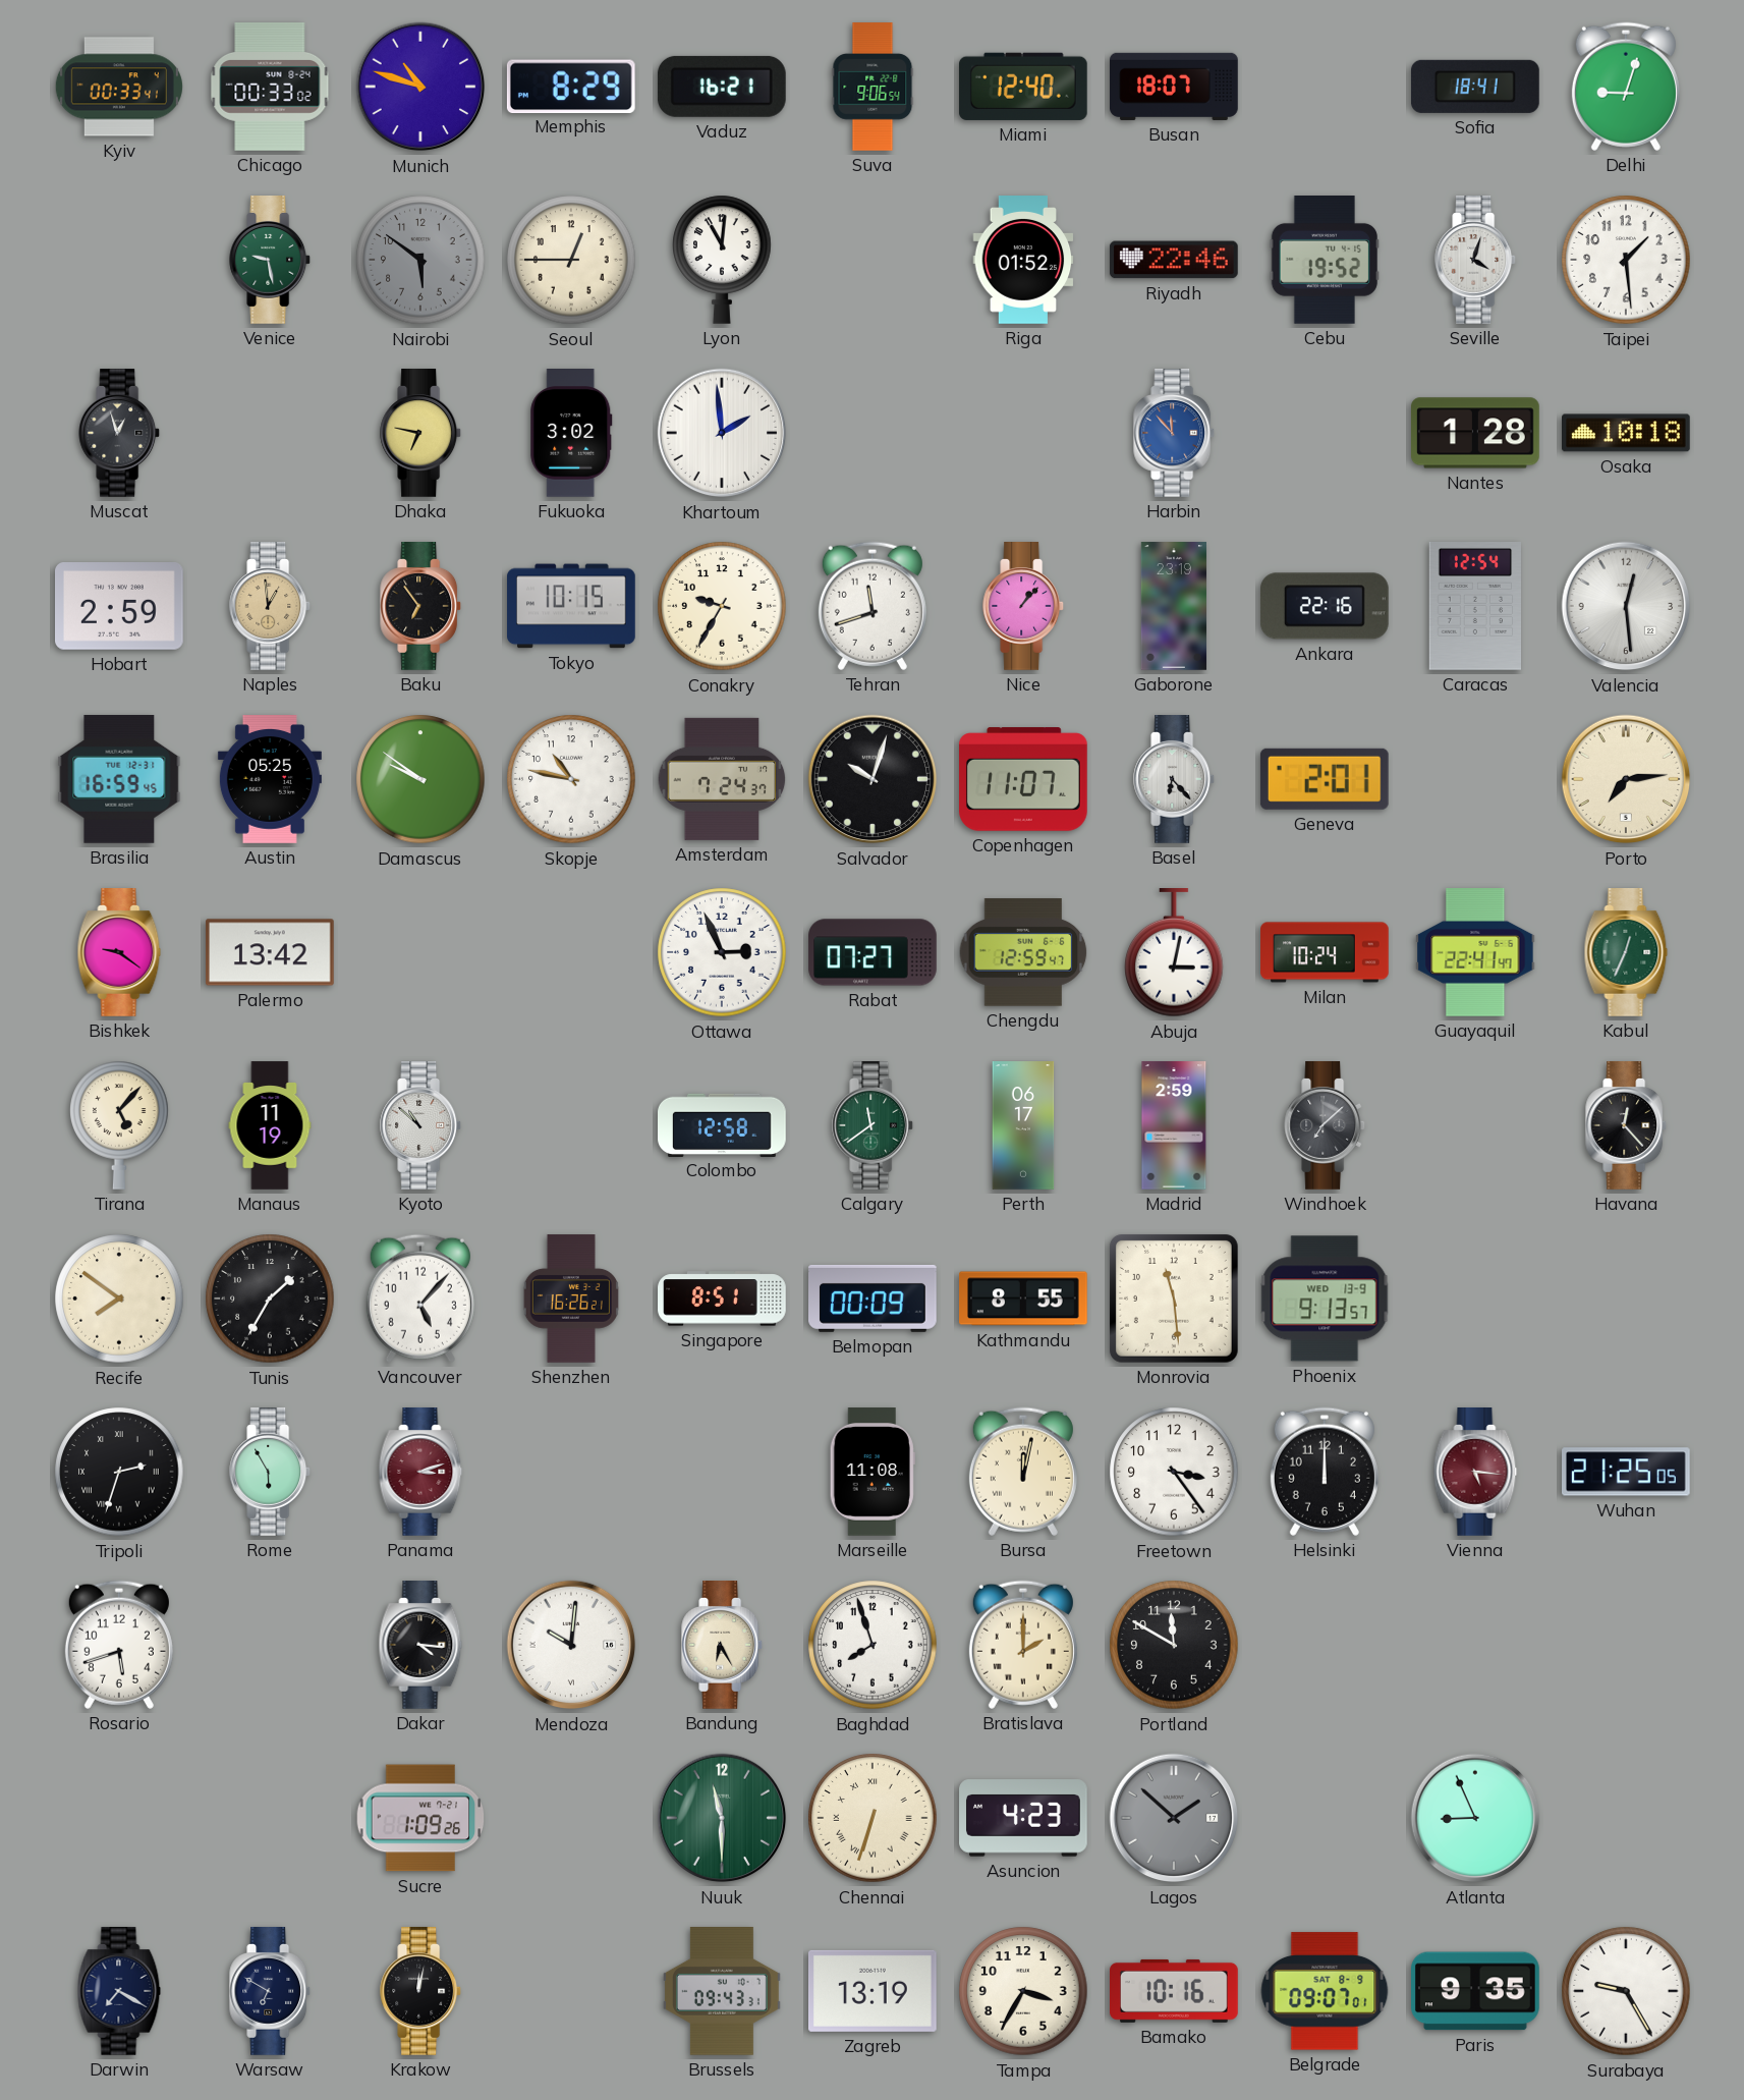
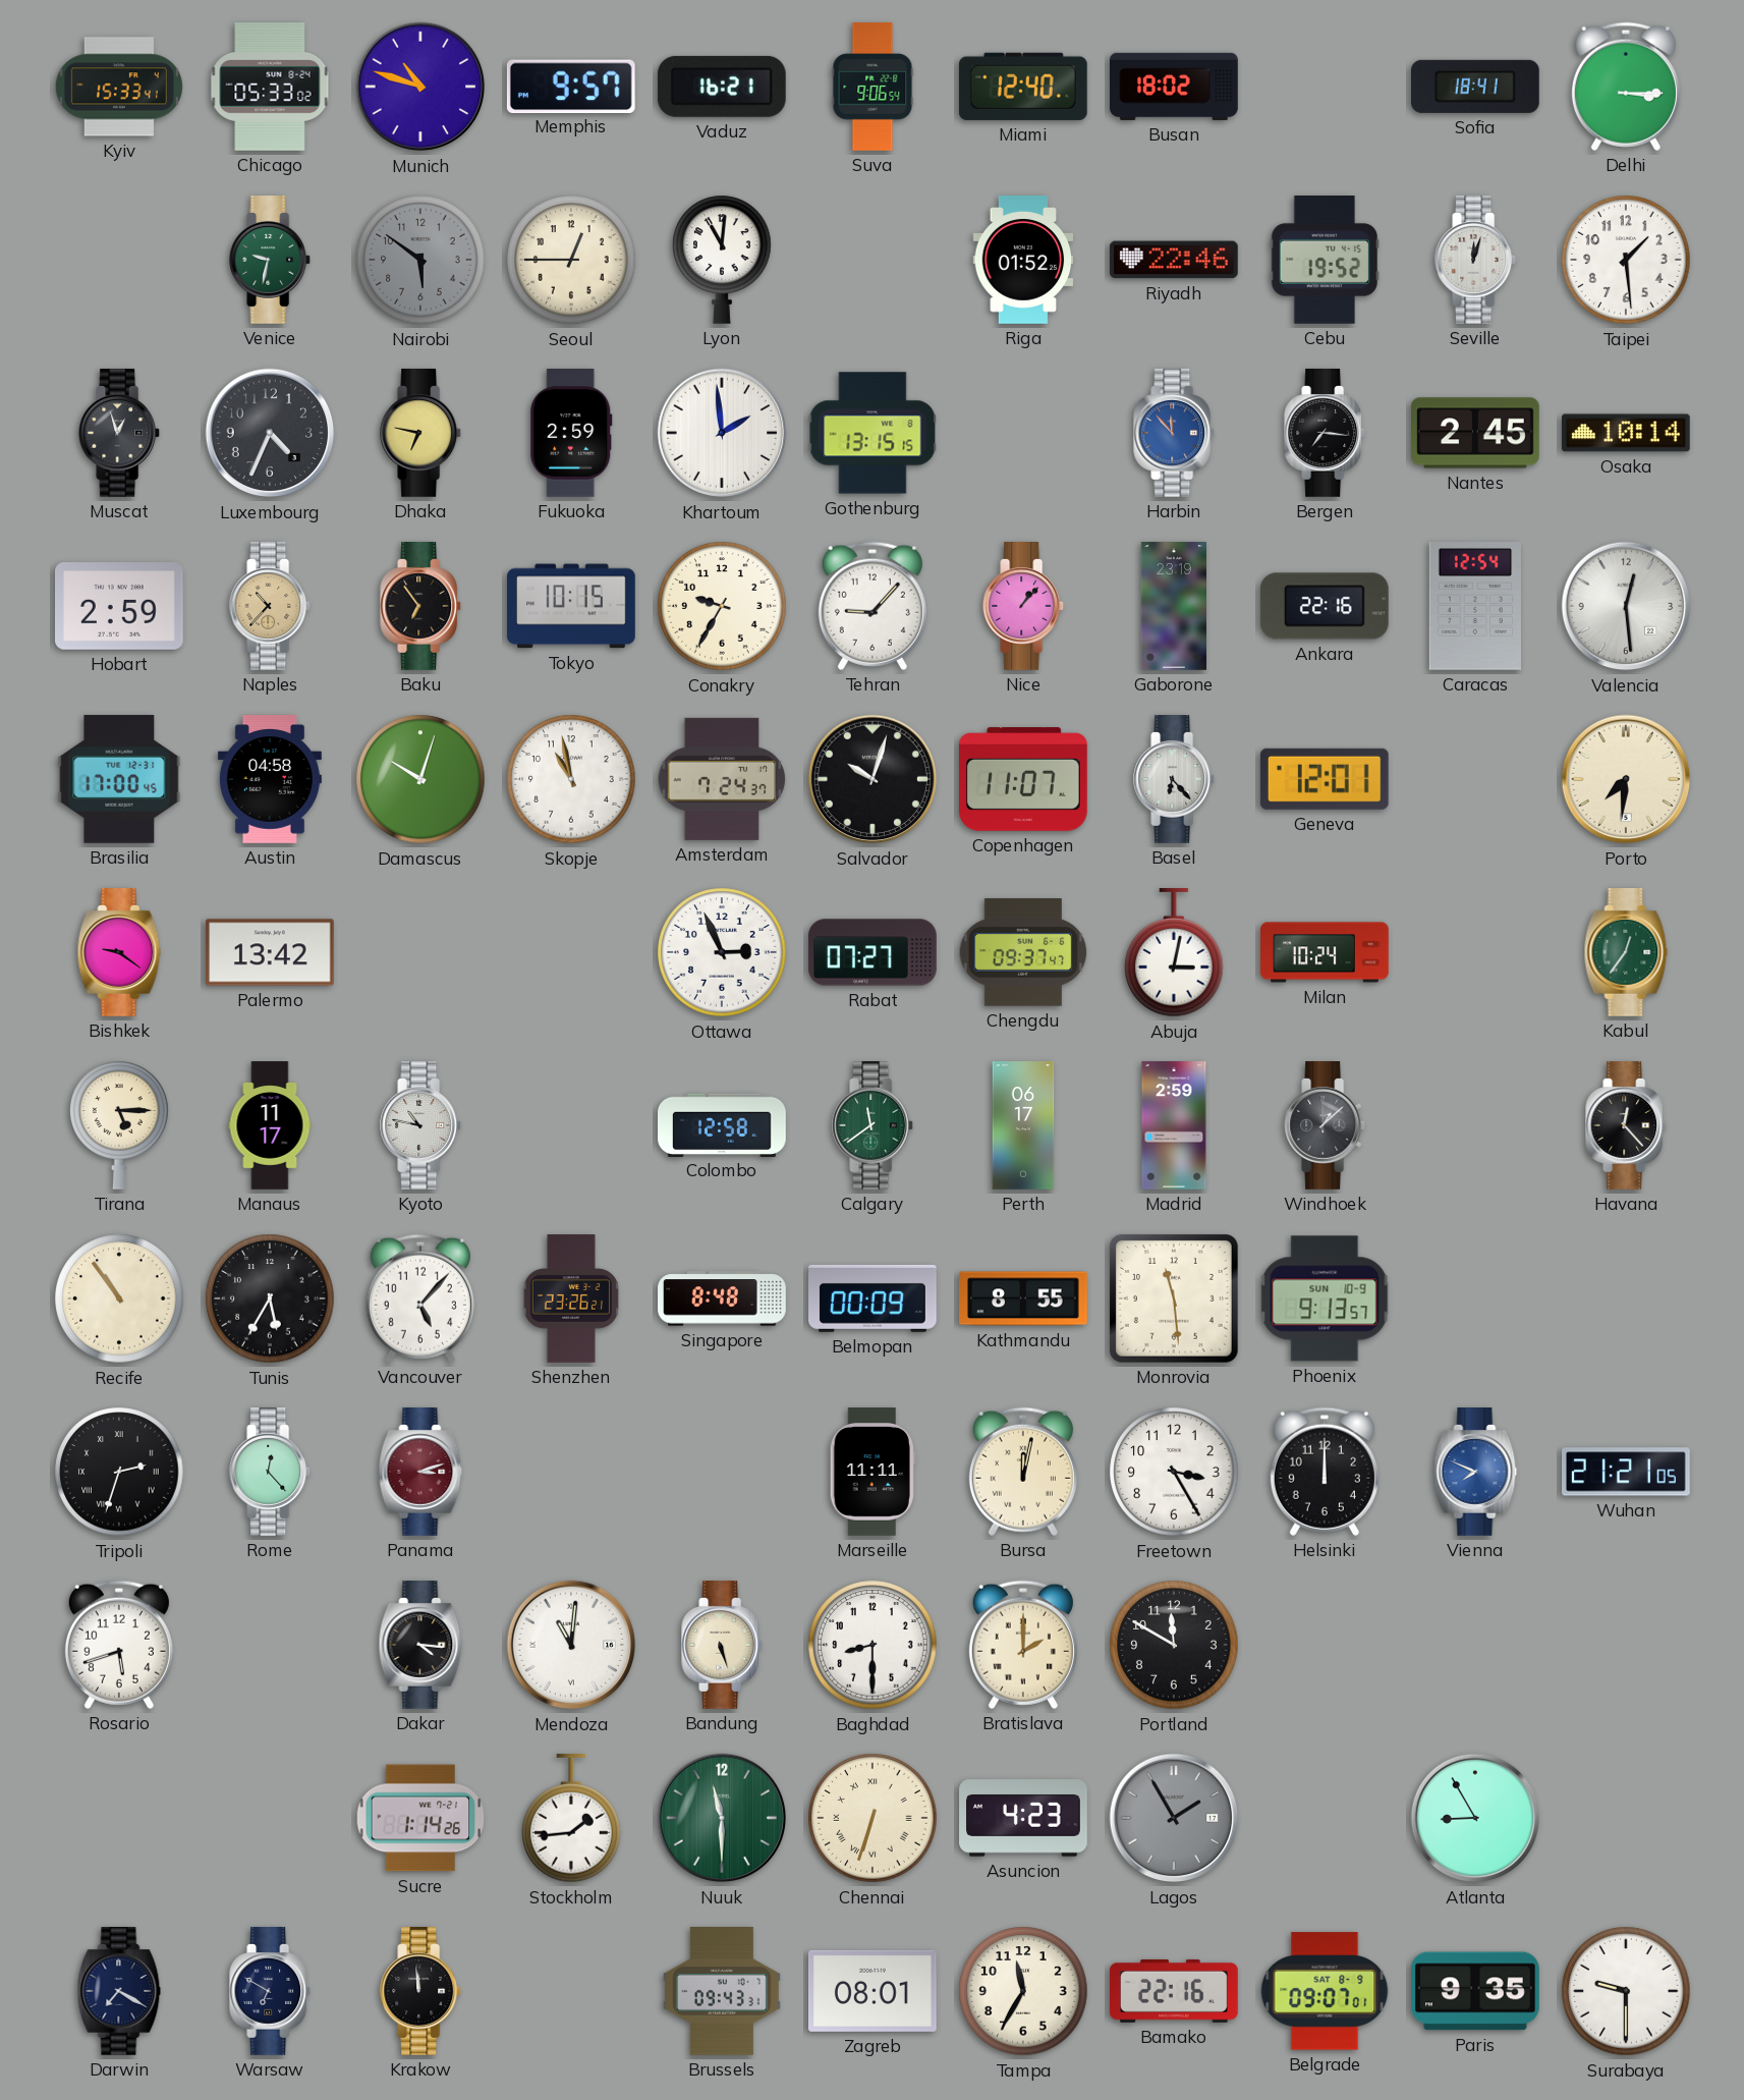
Kyiv: 00:33 -> 15:33
Chicago: 00:33 -> 05:33
Memphis: 8:29 -> 9:57
Busan: 18:07 -> 18:02
Delhi: 9:03 -> 3:15
Venice: 9:28 -> 9:32
Seville: 4:03 -> 12:03
Luxembourg: none -> 4:34
Fukuoka: 3:02 -> 2:59
Gothenburg: none -> 13:15
Bergen: none -> 7:16
Nantes: 1:28 -> 2:45
Osaka: 10:18 -> 10:14
Naples: 12:59 -> 10:37
Tehran: 11:42 -> 9:07
Brasilia: 16:59 -> 17:00
Austin: 05:25 -> 04:58
Damascus: 9:51 -> 10:03
Skopje: 10:47 -> 10:58
Geneva: 2:01 -> 12:01
Porto: 7:14 -> 7:31
Chengdu: 12:59 -> 09:37
Guayaquil: 22:41 -> none
Kabul: 12:34 -> 12:36
Tirana: 5:07 -> 5:15
Manaus: 11:19 -> 11:17
Kyoto: 10:52 -> 10:47
Windhoek: 7:08 -> 1:08
Recife: 7:51 -> 10:54
Tunis: 1:35 -> 5:35
Shenzhen: 16:26 -> 23:26
Singapore: 8:51 -> 8:48
Phoenix date: WED 13-9 -> SUN 10-9
Rome: 5:55 -> 12:23
Marseille: 11:08 -> 11:11
Freetown: 3:24 -> 3:25
Vienna: 5:16 -> 7:49
Vienna dial: burgundy -> blue
Wuhan: 21:25 -> 21:21
Mendoza: 10:01 -> 11:01
Bandung: 6:25 -> 5:27
Baghdad: 7:57 -> 8:30
Sucre: 1:09 -> 1:14
Stockholm: none -> 1:44
Lagos: 1:52 -> 1:55
Atlanta: 8:56 -> 8:55
Krakow: 12:02 -> 11:59
Zagreb: 13:19 -> 08:01
Tampa: 3:35 -> 11:35
Bamako: 10:16 -> 22:16
Surabaya: 9:25 -> 9:30
